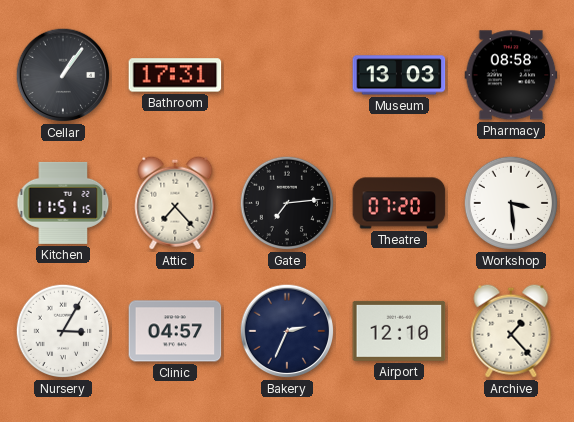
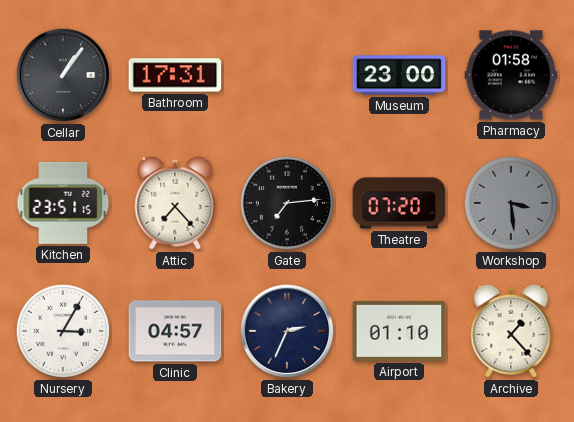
Museum: 13:03 -> 23:00
Pharmacy: 08:58 -> 01:58
Kitchen: 11:51 -> 23:51
Workshop dial: white -> grey
Airport: 12:10 -> 01:10
